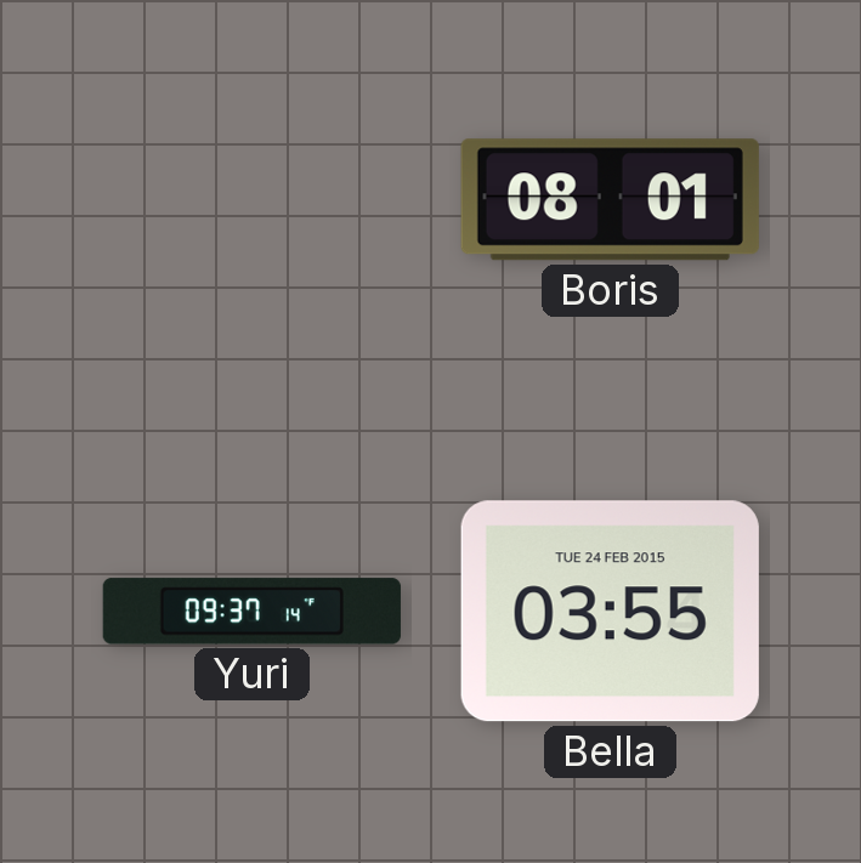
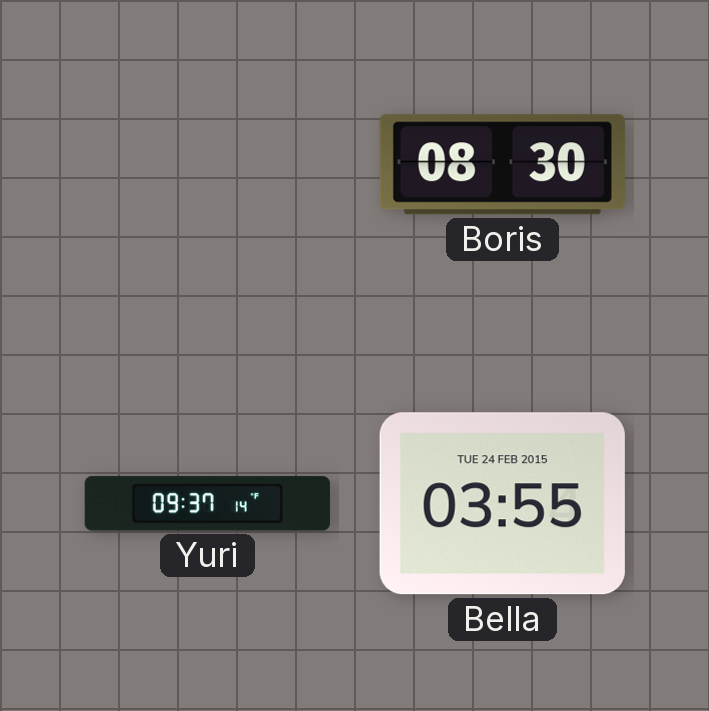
Boris: 08:01 -> 08:30
